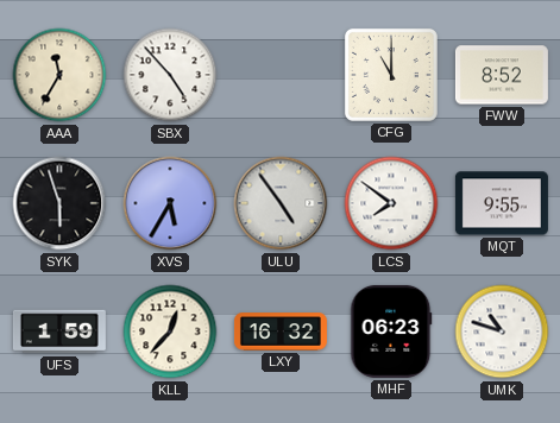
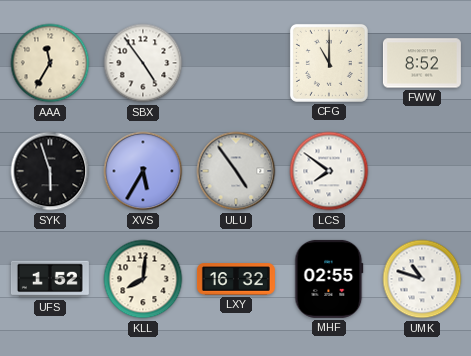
SBX: 4:53 -> 4:54
MQT: 9:55 -> none
UFS: 1:59 -> 1:52
KLL: 12:37 -> 8:01
MHF: 06:23 -> 02:55
